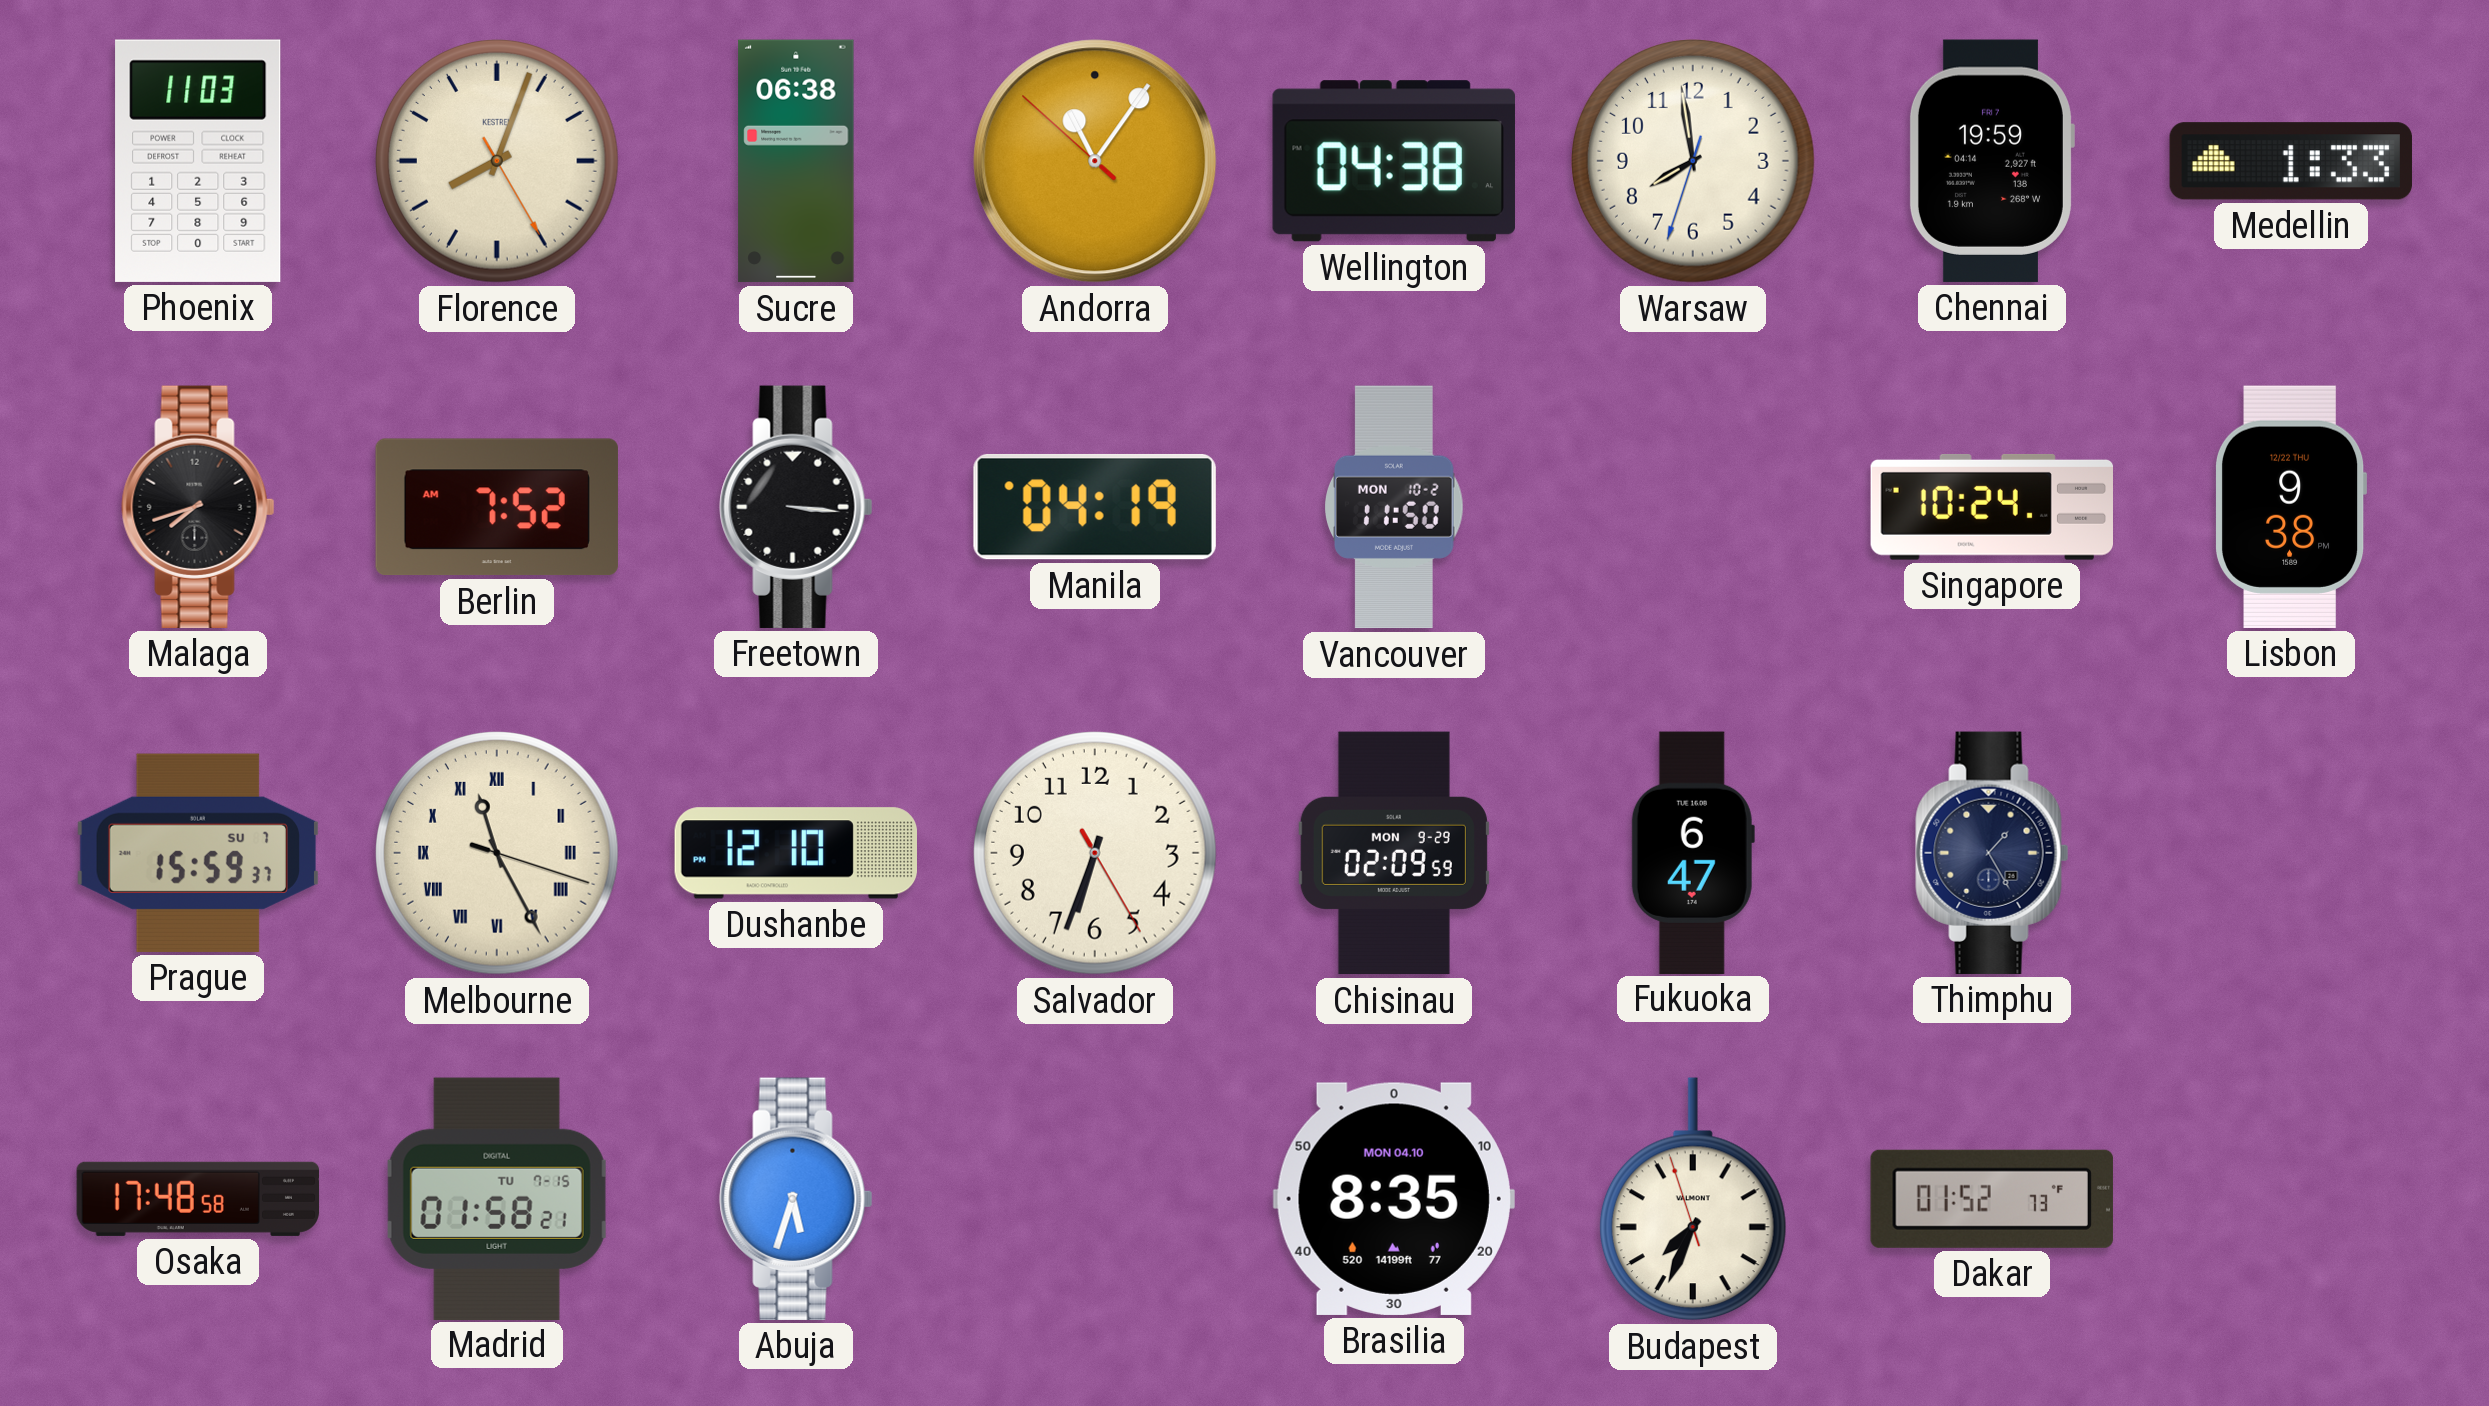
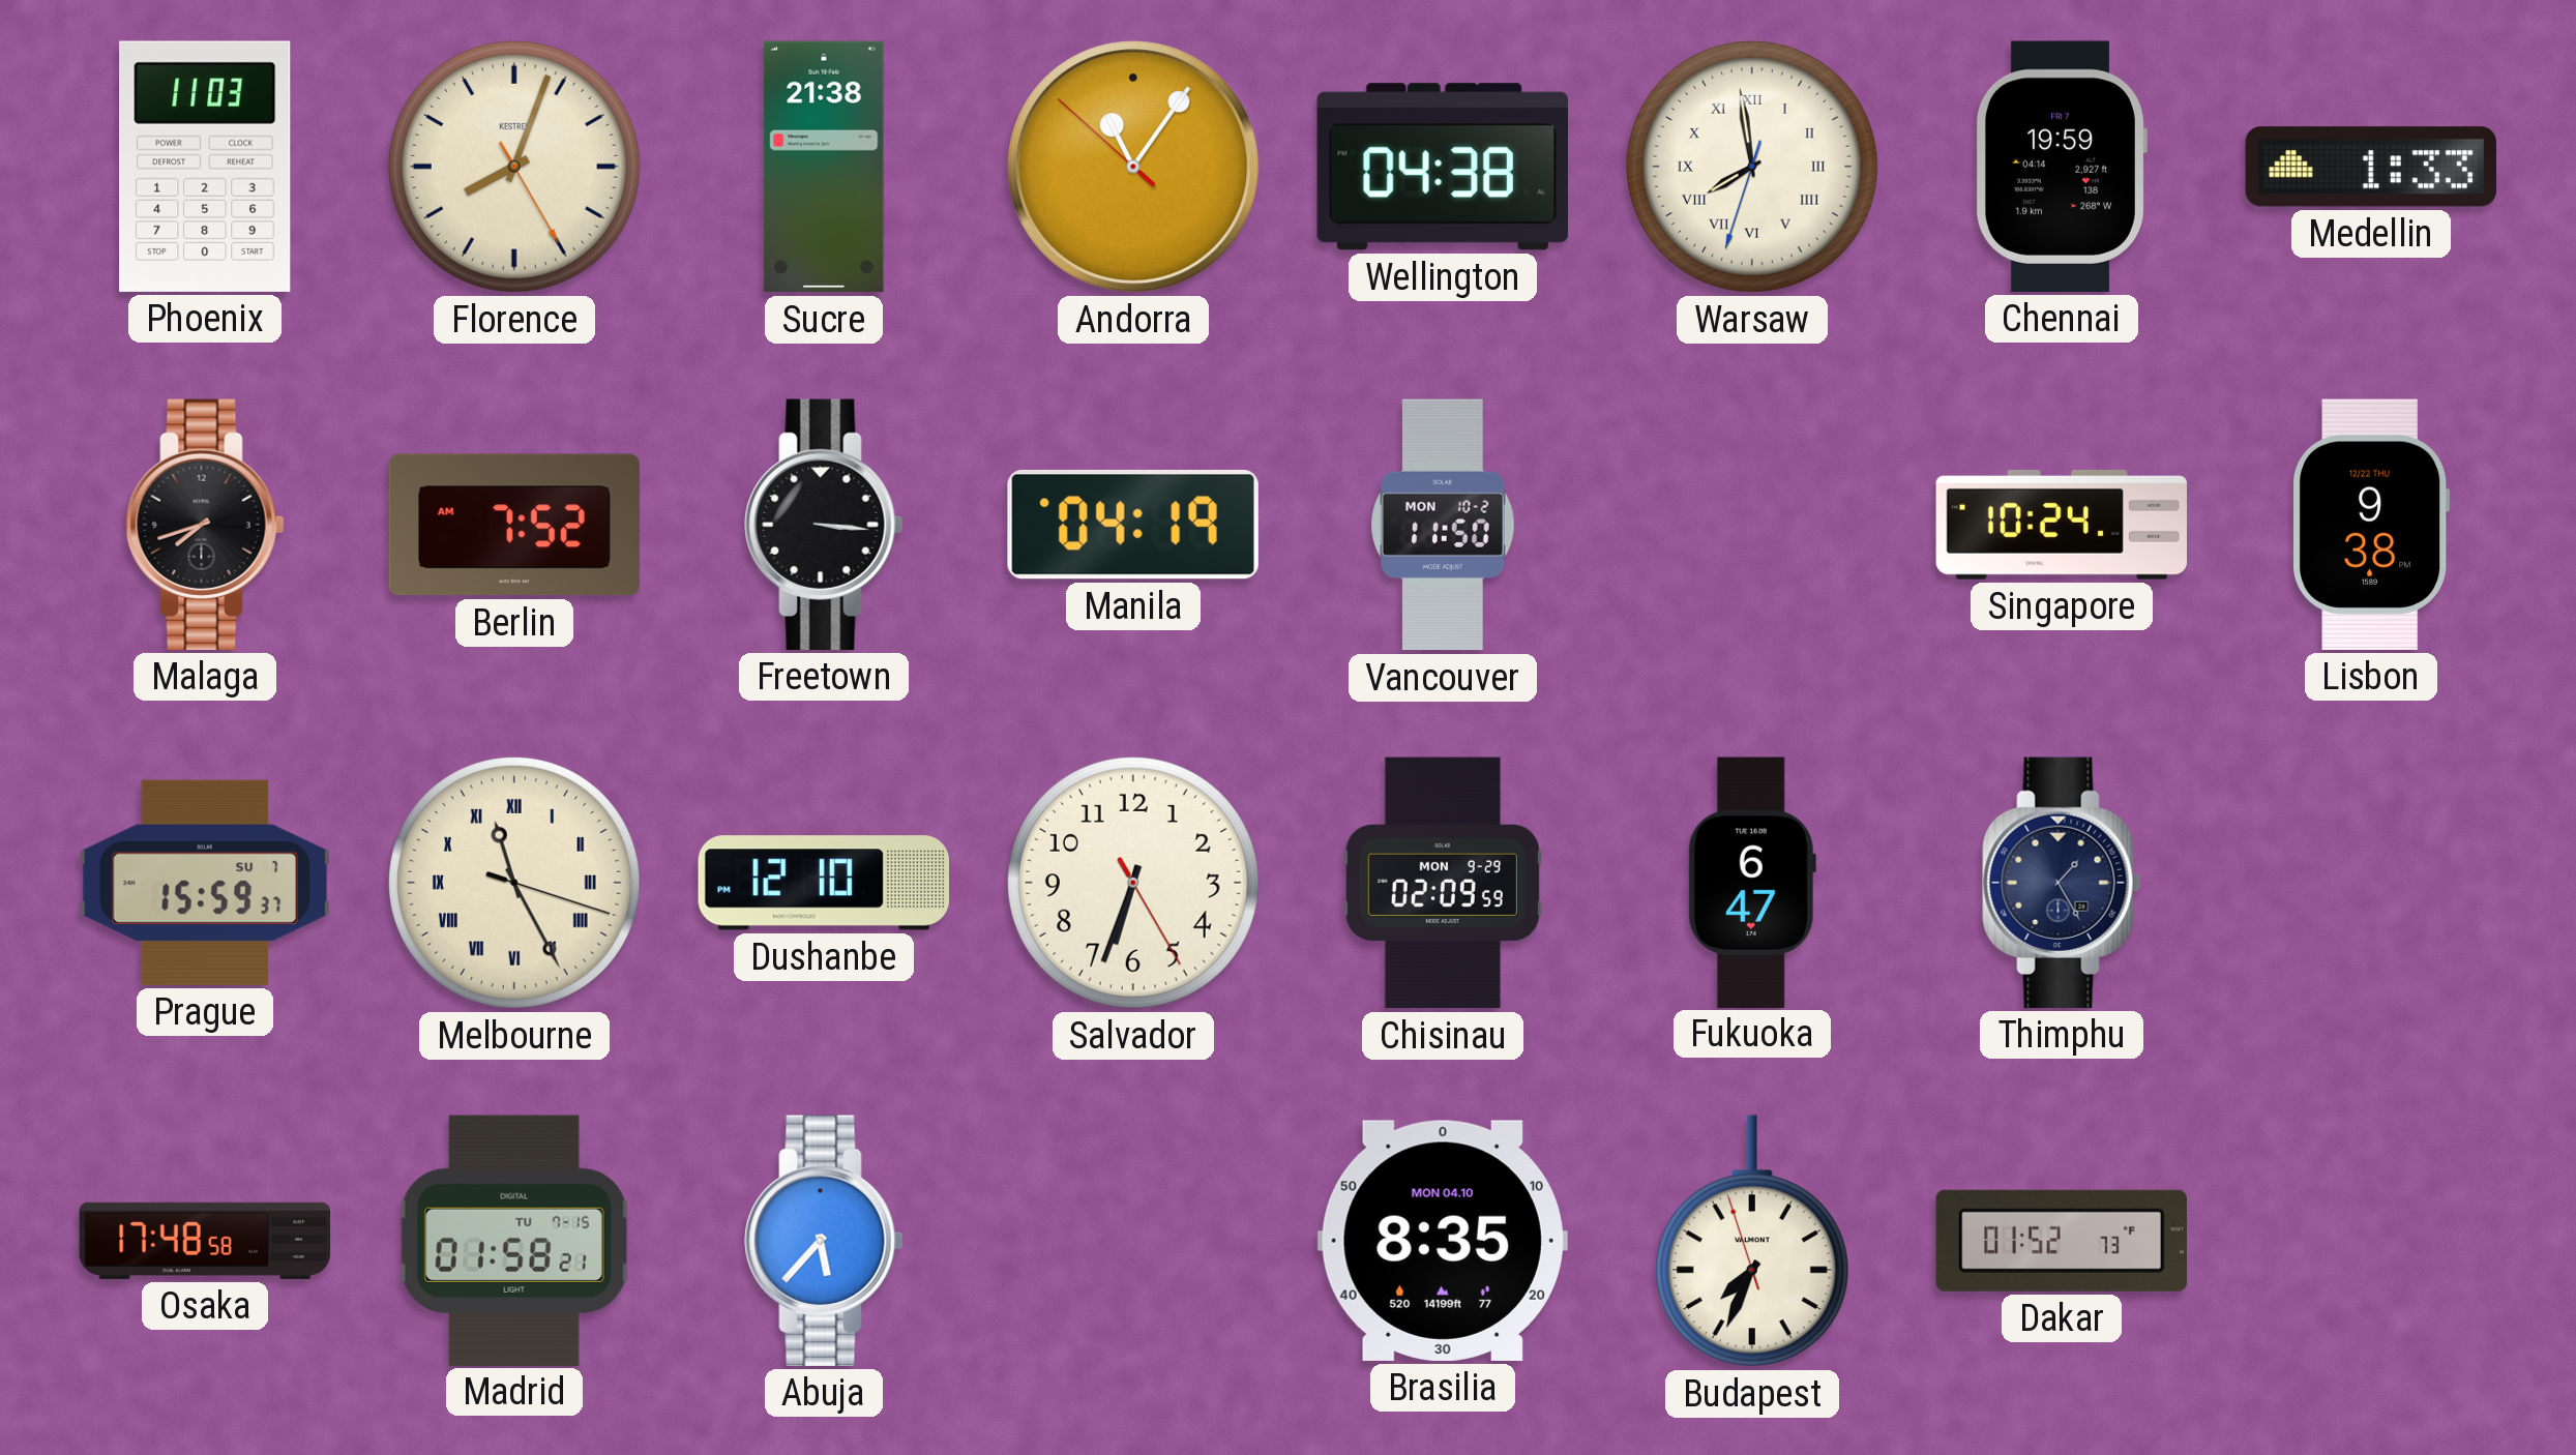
Sucre: 06:38 -> 21:38
Warsaw numerals: Arabic -> Roman
Abuja: 5:33 -> 5:37
